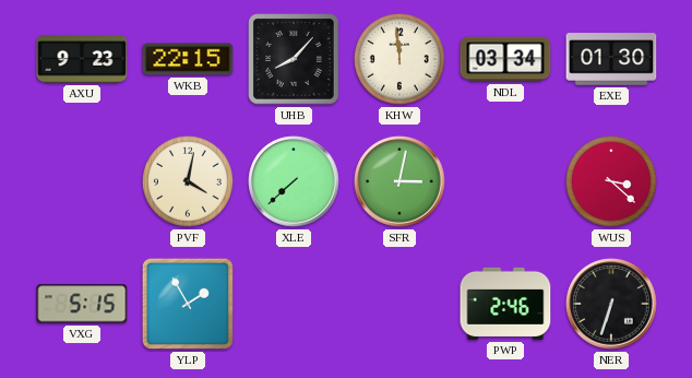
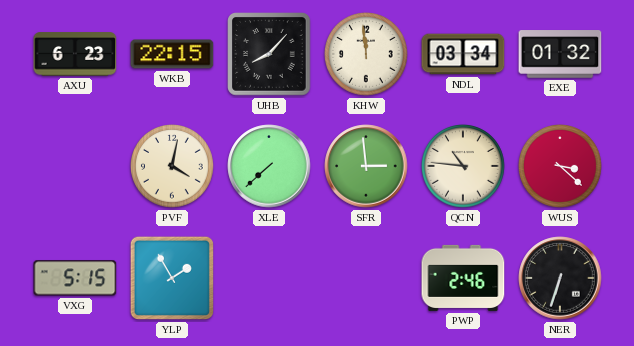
AXU: 9:23 -> 6:23
EXE: 01:30 -> 01:32
SFR: 3:02 -> 2:59
QCN: none -> 10:46
